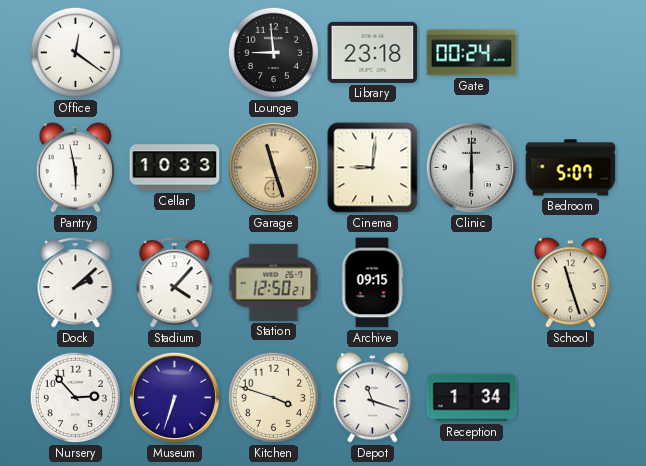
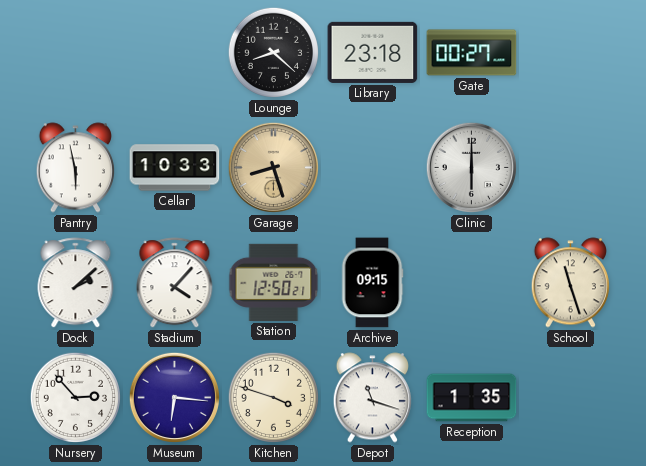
Office: 12:21 -> none
Lounge: 8:59 -> 8:22
Gate: 00:24 -> 00:27
Garage: 11:27 -> 8:27
Cinema: 9:01 -> none
Bedroom: 5:07 -> none
Museum: 6:33 -> 6:16
Reception: 1:34 -> 1:35
